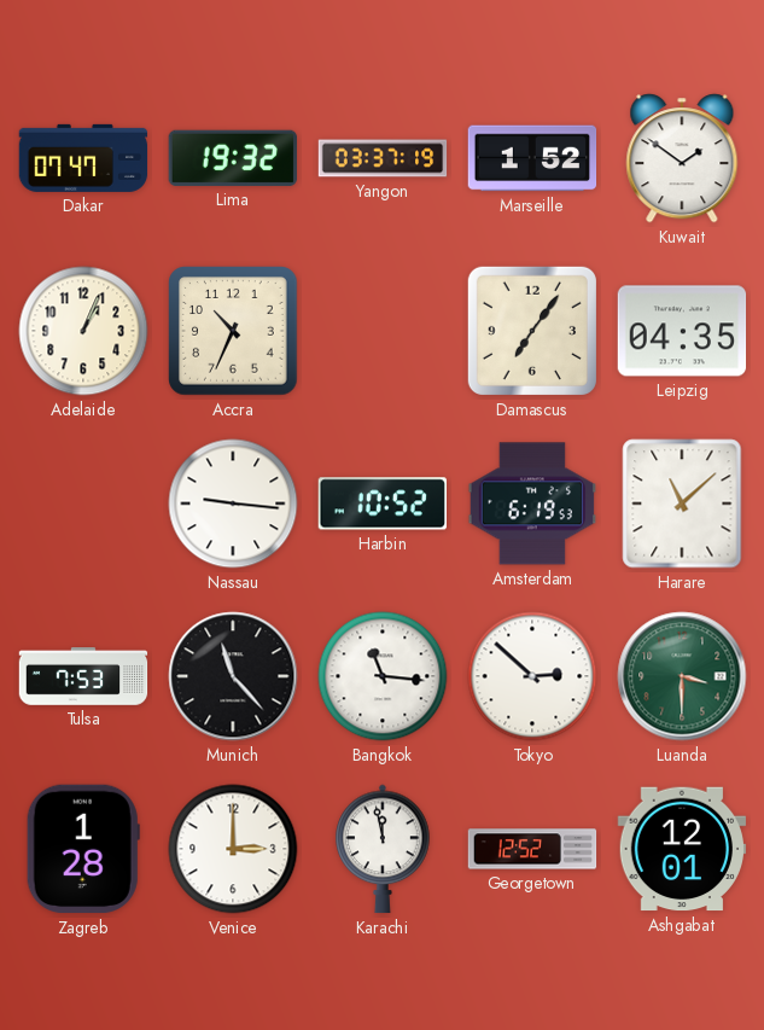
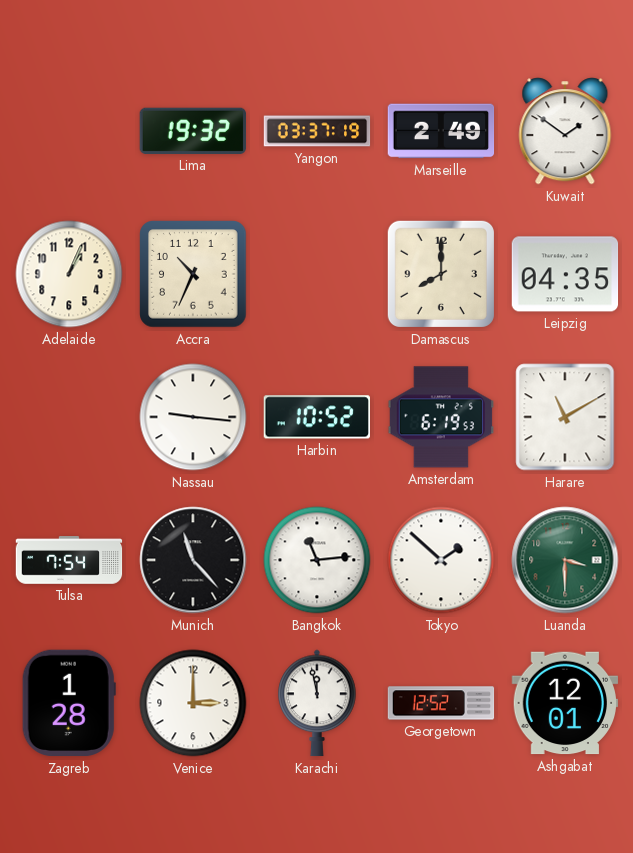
Dakar: 07:47 -> none
Marseille: 1:52 -> 2:49
Damascus: 7:06 -> 8:00
Harare: 11:08 -> 11:10
Tulsa: 7:53 -> 7:54
Bangkok: 11:16 -> 11:14
Tokyo: 2:52 -> 1:52
